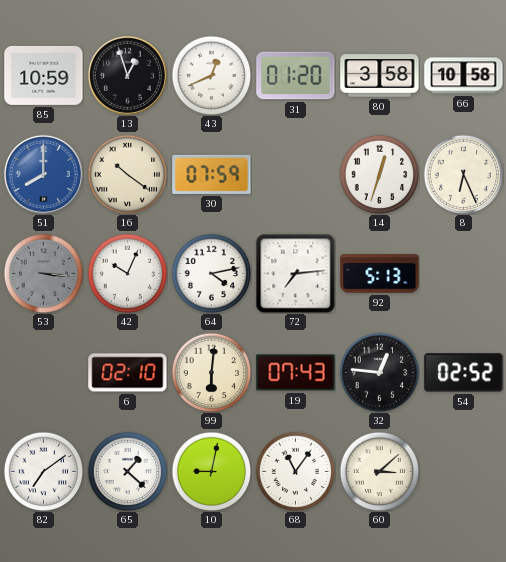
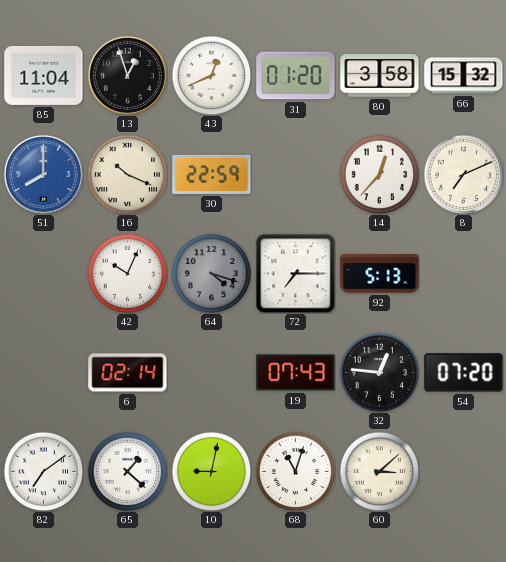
85: 10:59 -> 11:04
66: 10:58 -> 15:32
16: 10:21 -> 10:19
30: 07:59 -> 22:59
14: 12:33 -> 12:37
8: 6:26 -> 7:11
53: 3:16 -> none
64: 4:13 -> 4:18
64 dial: white -> grey
72: 7:14 -> 7:15
6: 02:10 -> 02:14
99: 6:01 -> none
54: 02:52 -> 07:20
68: 11:06 -> 11:03
